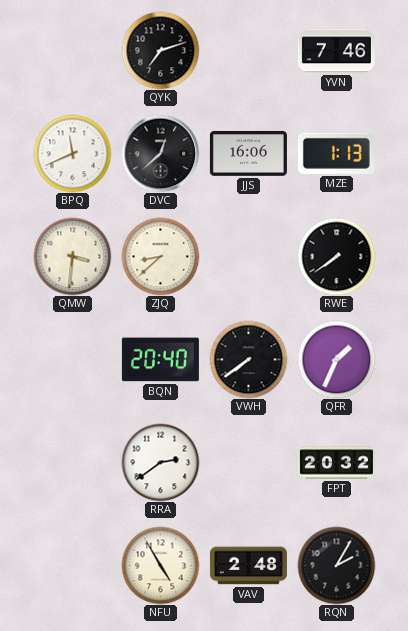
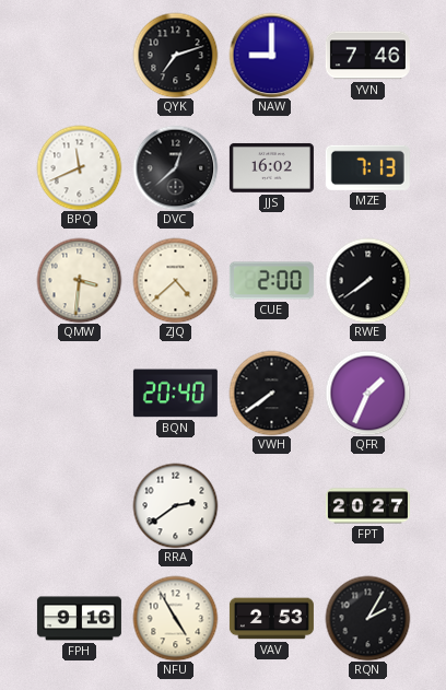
NAW: none -> 9:00
JJS: 16:06 -> 16:02
MZE: 1:13 -> 7:13
ZJQ: 8:38 -> 4:38
CUE: none -> 2:00
FPT: 20:32 -> 20:27
FPH: none -> 9:16
VAV: 2:48 -> 2:53
